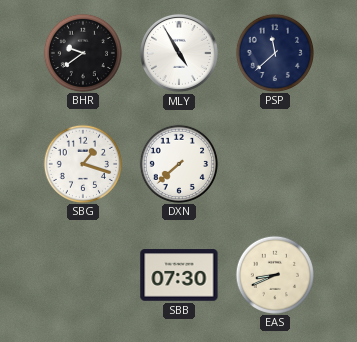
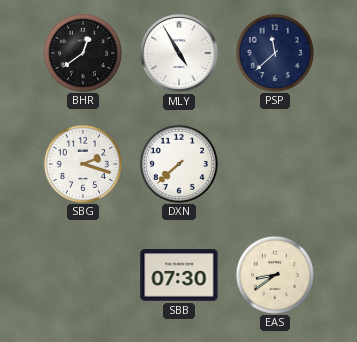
BHR: 9:39 -> 12:39
SBG: 1:18 -> 2:18
EAS: 8:41 -> 8:39
